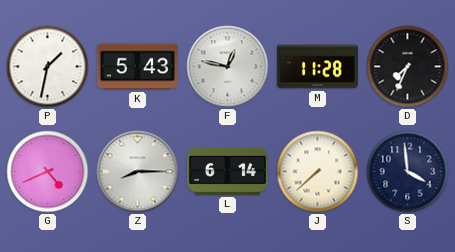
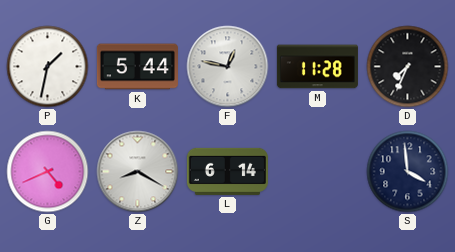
K: 5:43 -> 5:44
Z: 8:15 -> 8:20
J: 7:38 -> none
